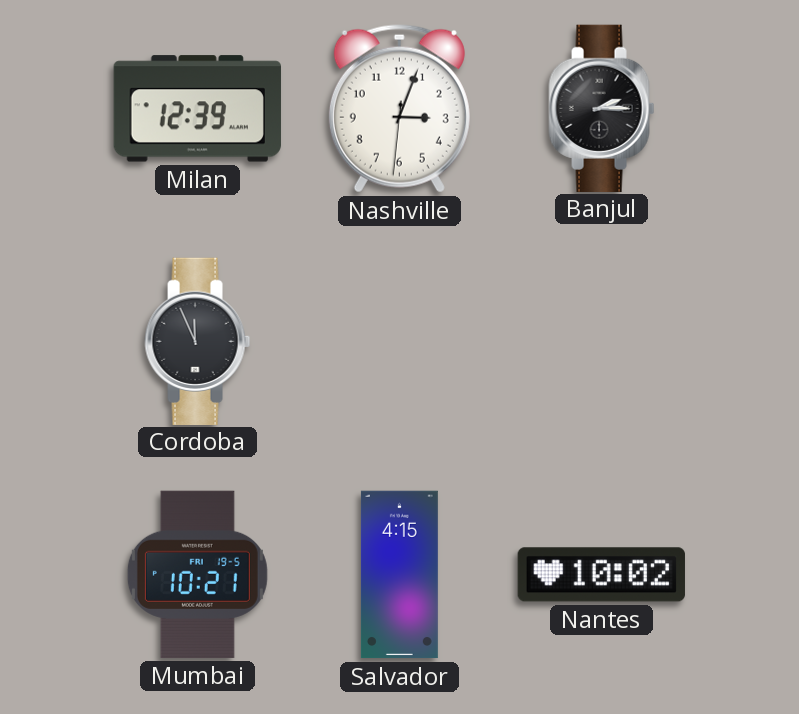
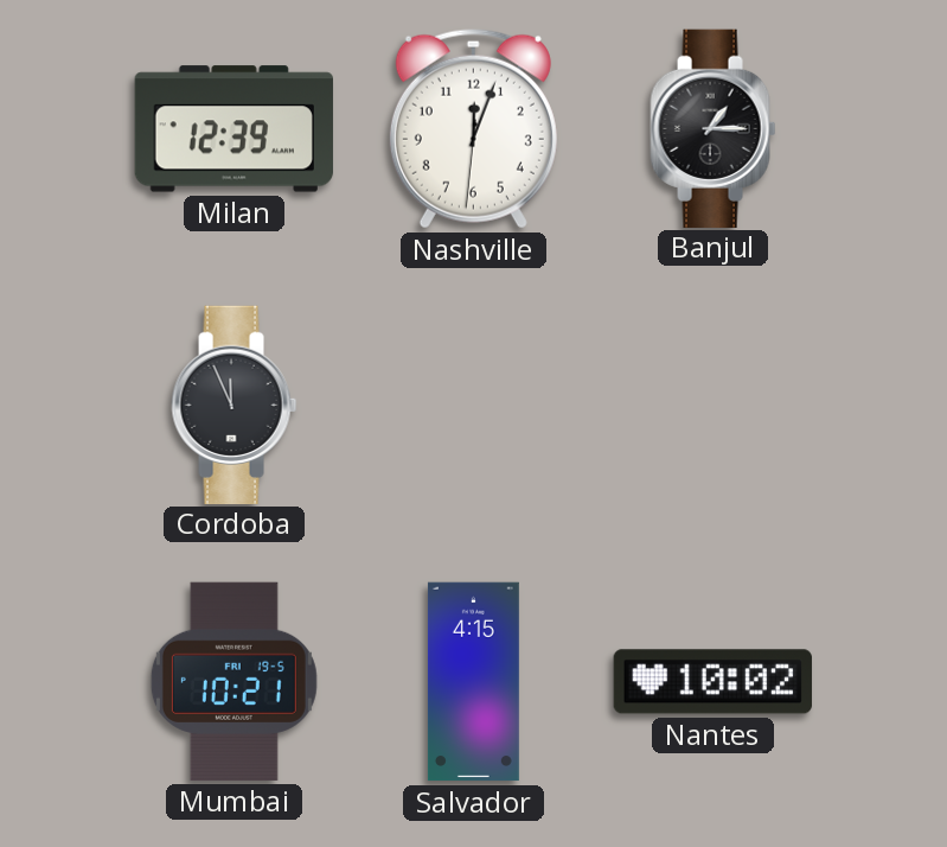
Nashville: 3:03 -> 12:03
Banjul: 2:15 -> 1:15
